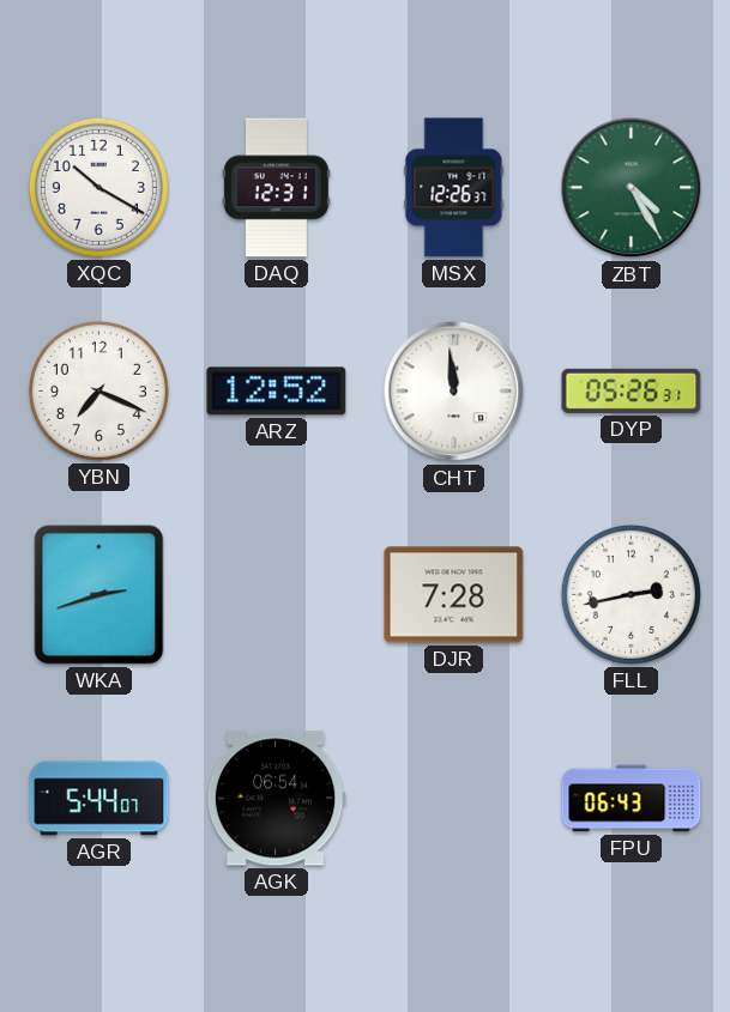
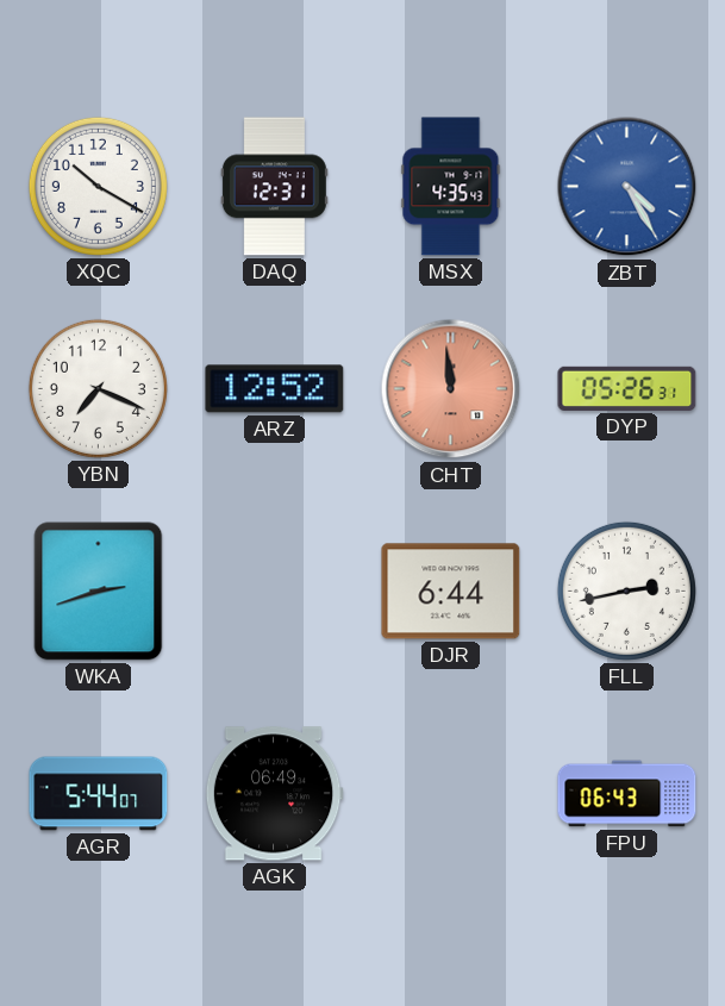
MSX: 12:26 -> 4:35
ZBT dial: green -> blue
CHT dial: white -> salmon
DJR: 7:28 -> 6:44
AGK: 06:54 -> 06:49
